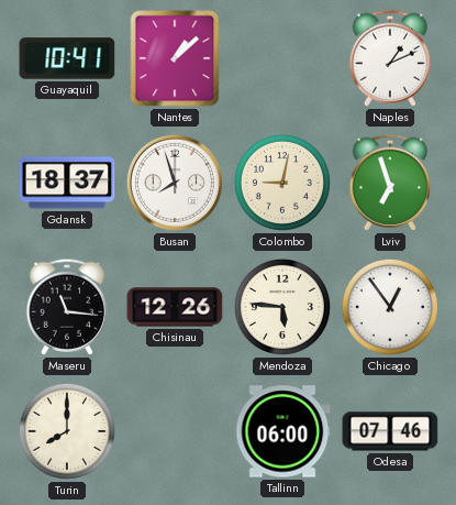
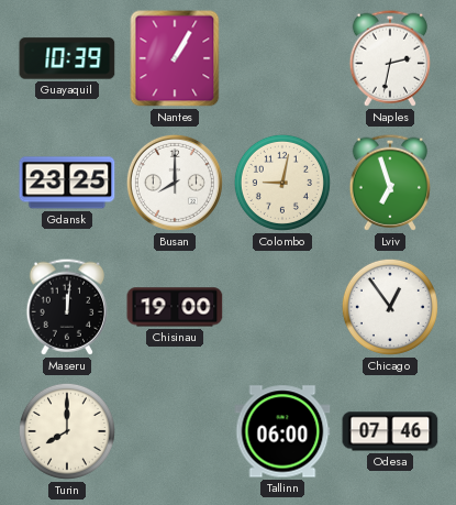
Guayaquil: 10:41 -> 10:39
Nantes: 1:08 -> 1:05
Naples: 1:11 -> 2:32
Gdansk: 18:37 -> 23:25
Busan: 7:57 -> 8:00
Maseru: 11:16 -> 12:01
Chisinau: 12:26 -> 19:00
Mendoza: 5:46 -> none
